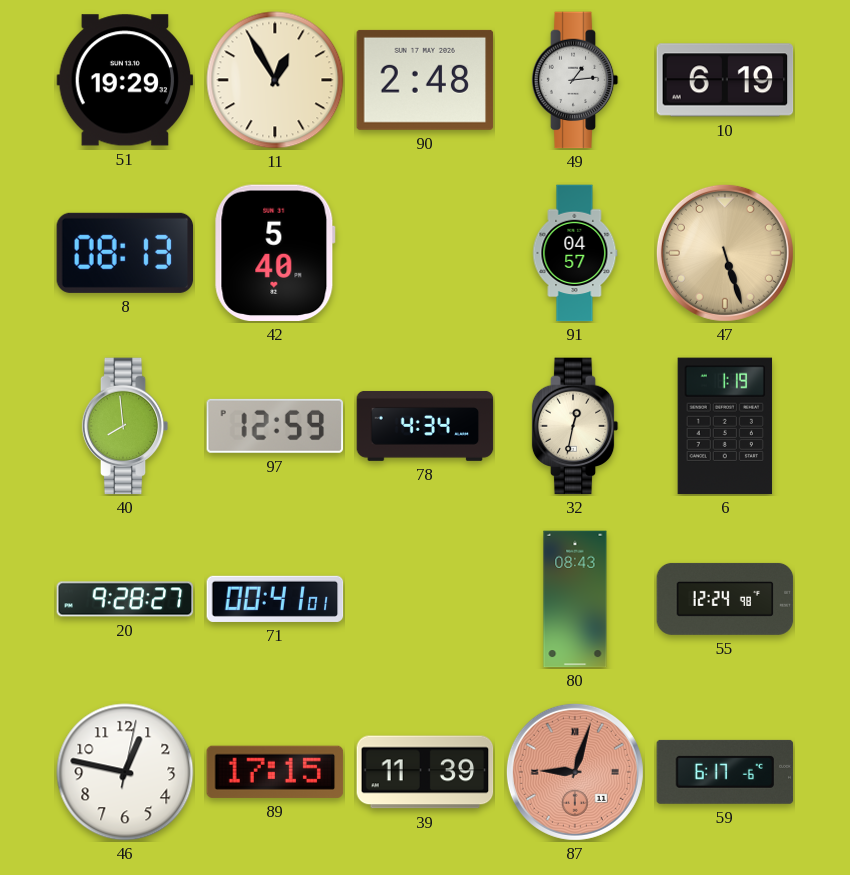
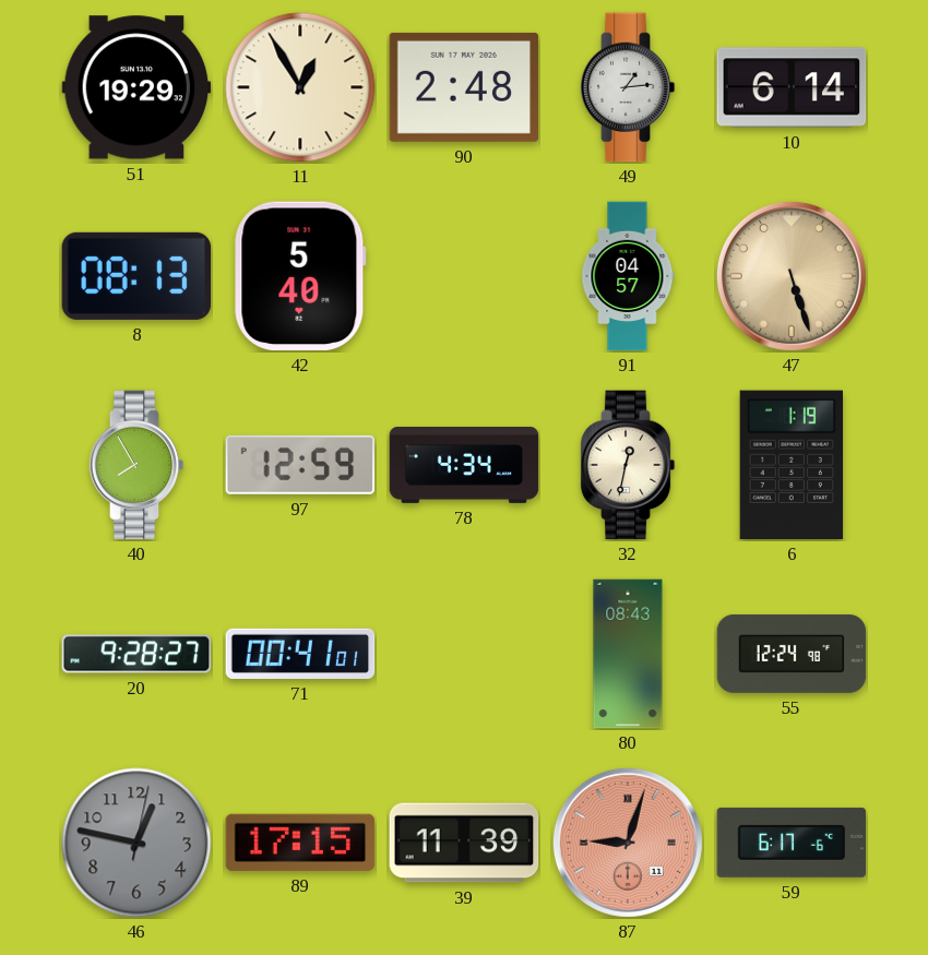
10: 6:19 -> 6:14
40: 7:59 -> 7:55
46 dial: white -> grey
